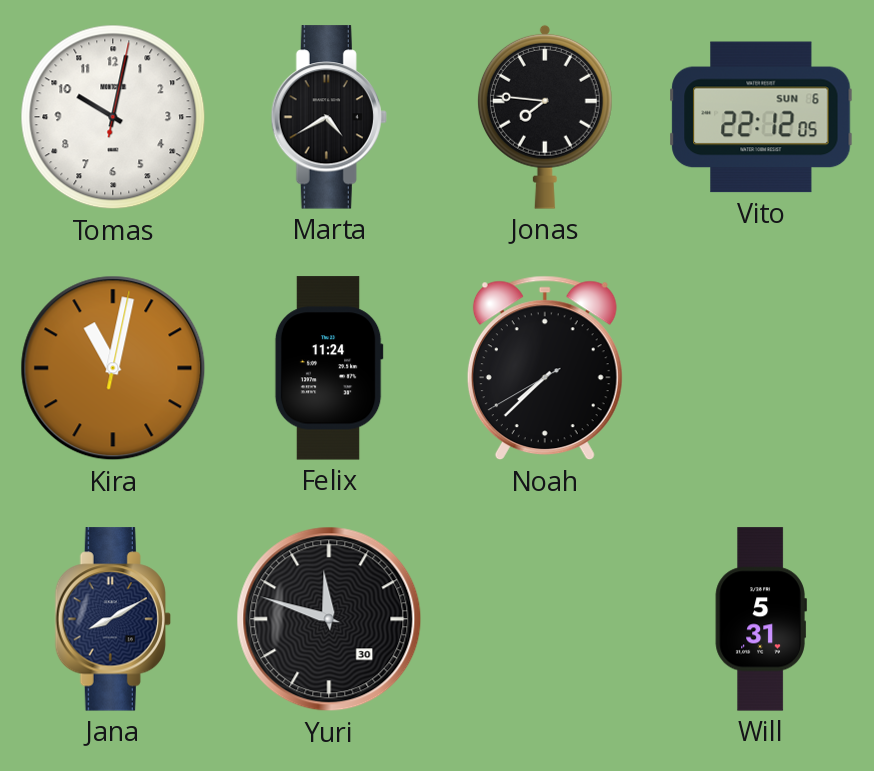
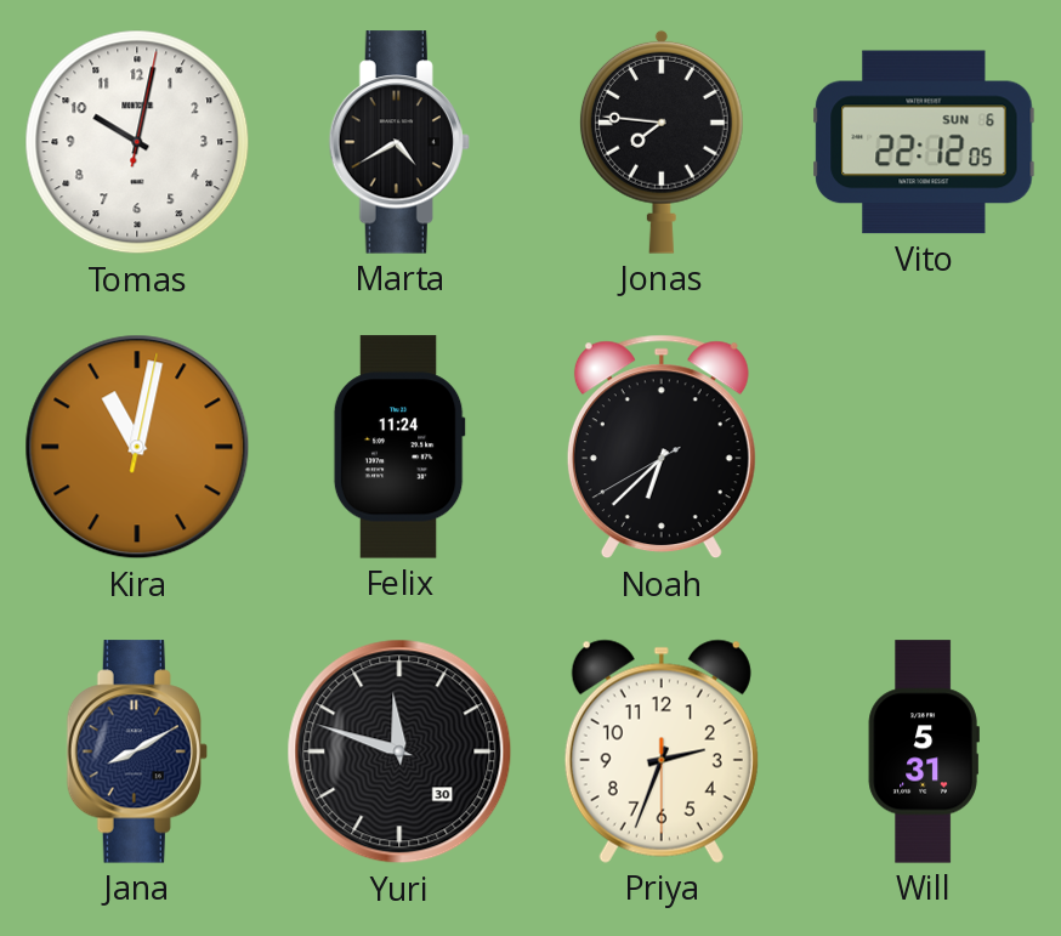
Noah: 7:37 -> 6:37
Priya: none -> 2:33
